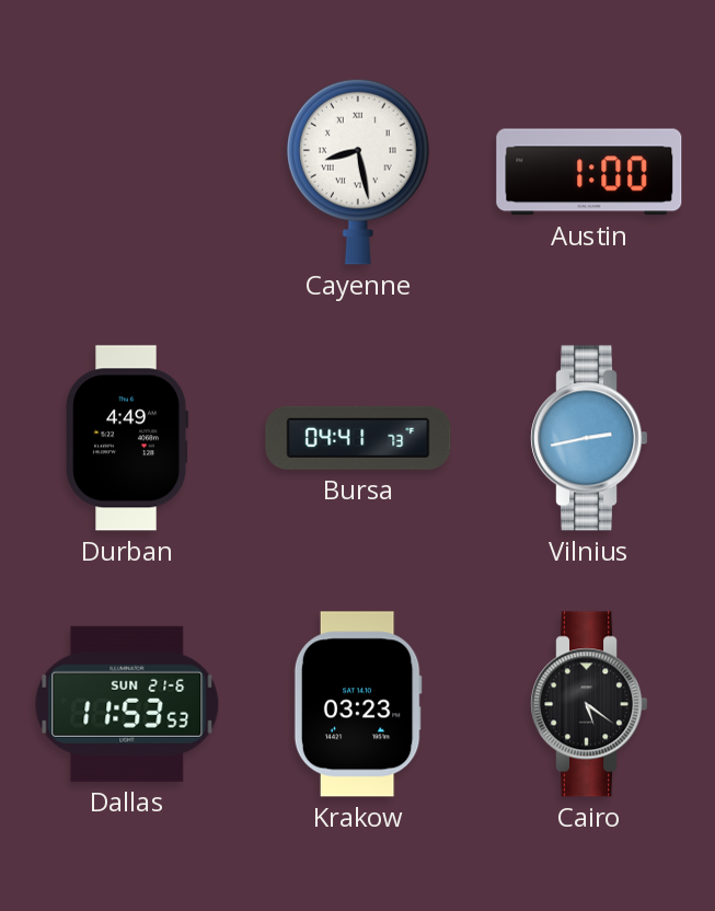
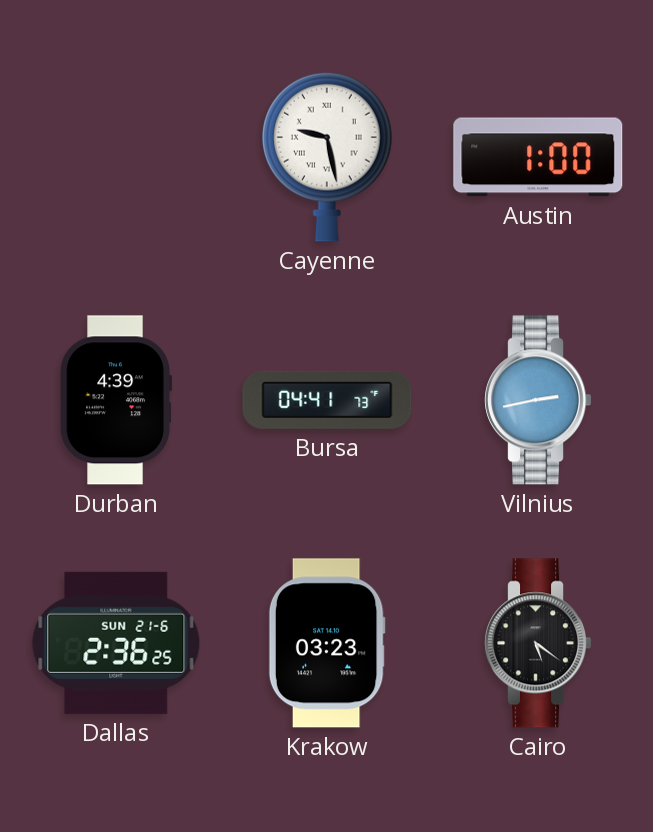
Cayenne: 8:28 -> 9:28
Durban: 4:49 -> 4:39
Dallas: 11:53 -> 2:36
